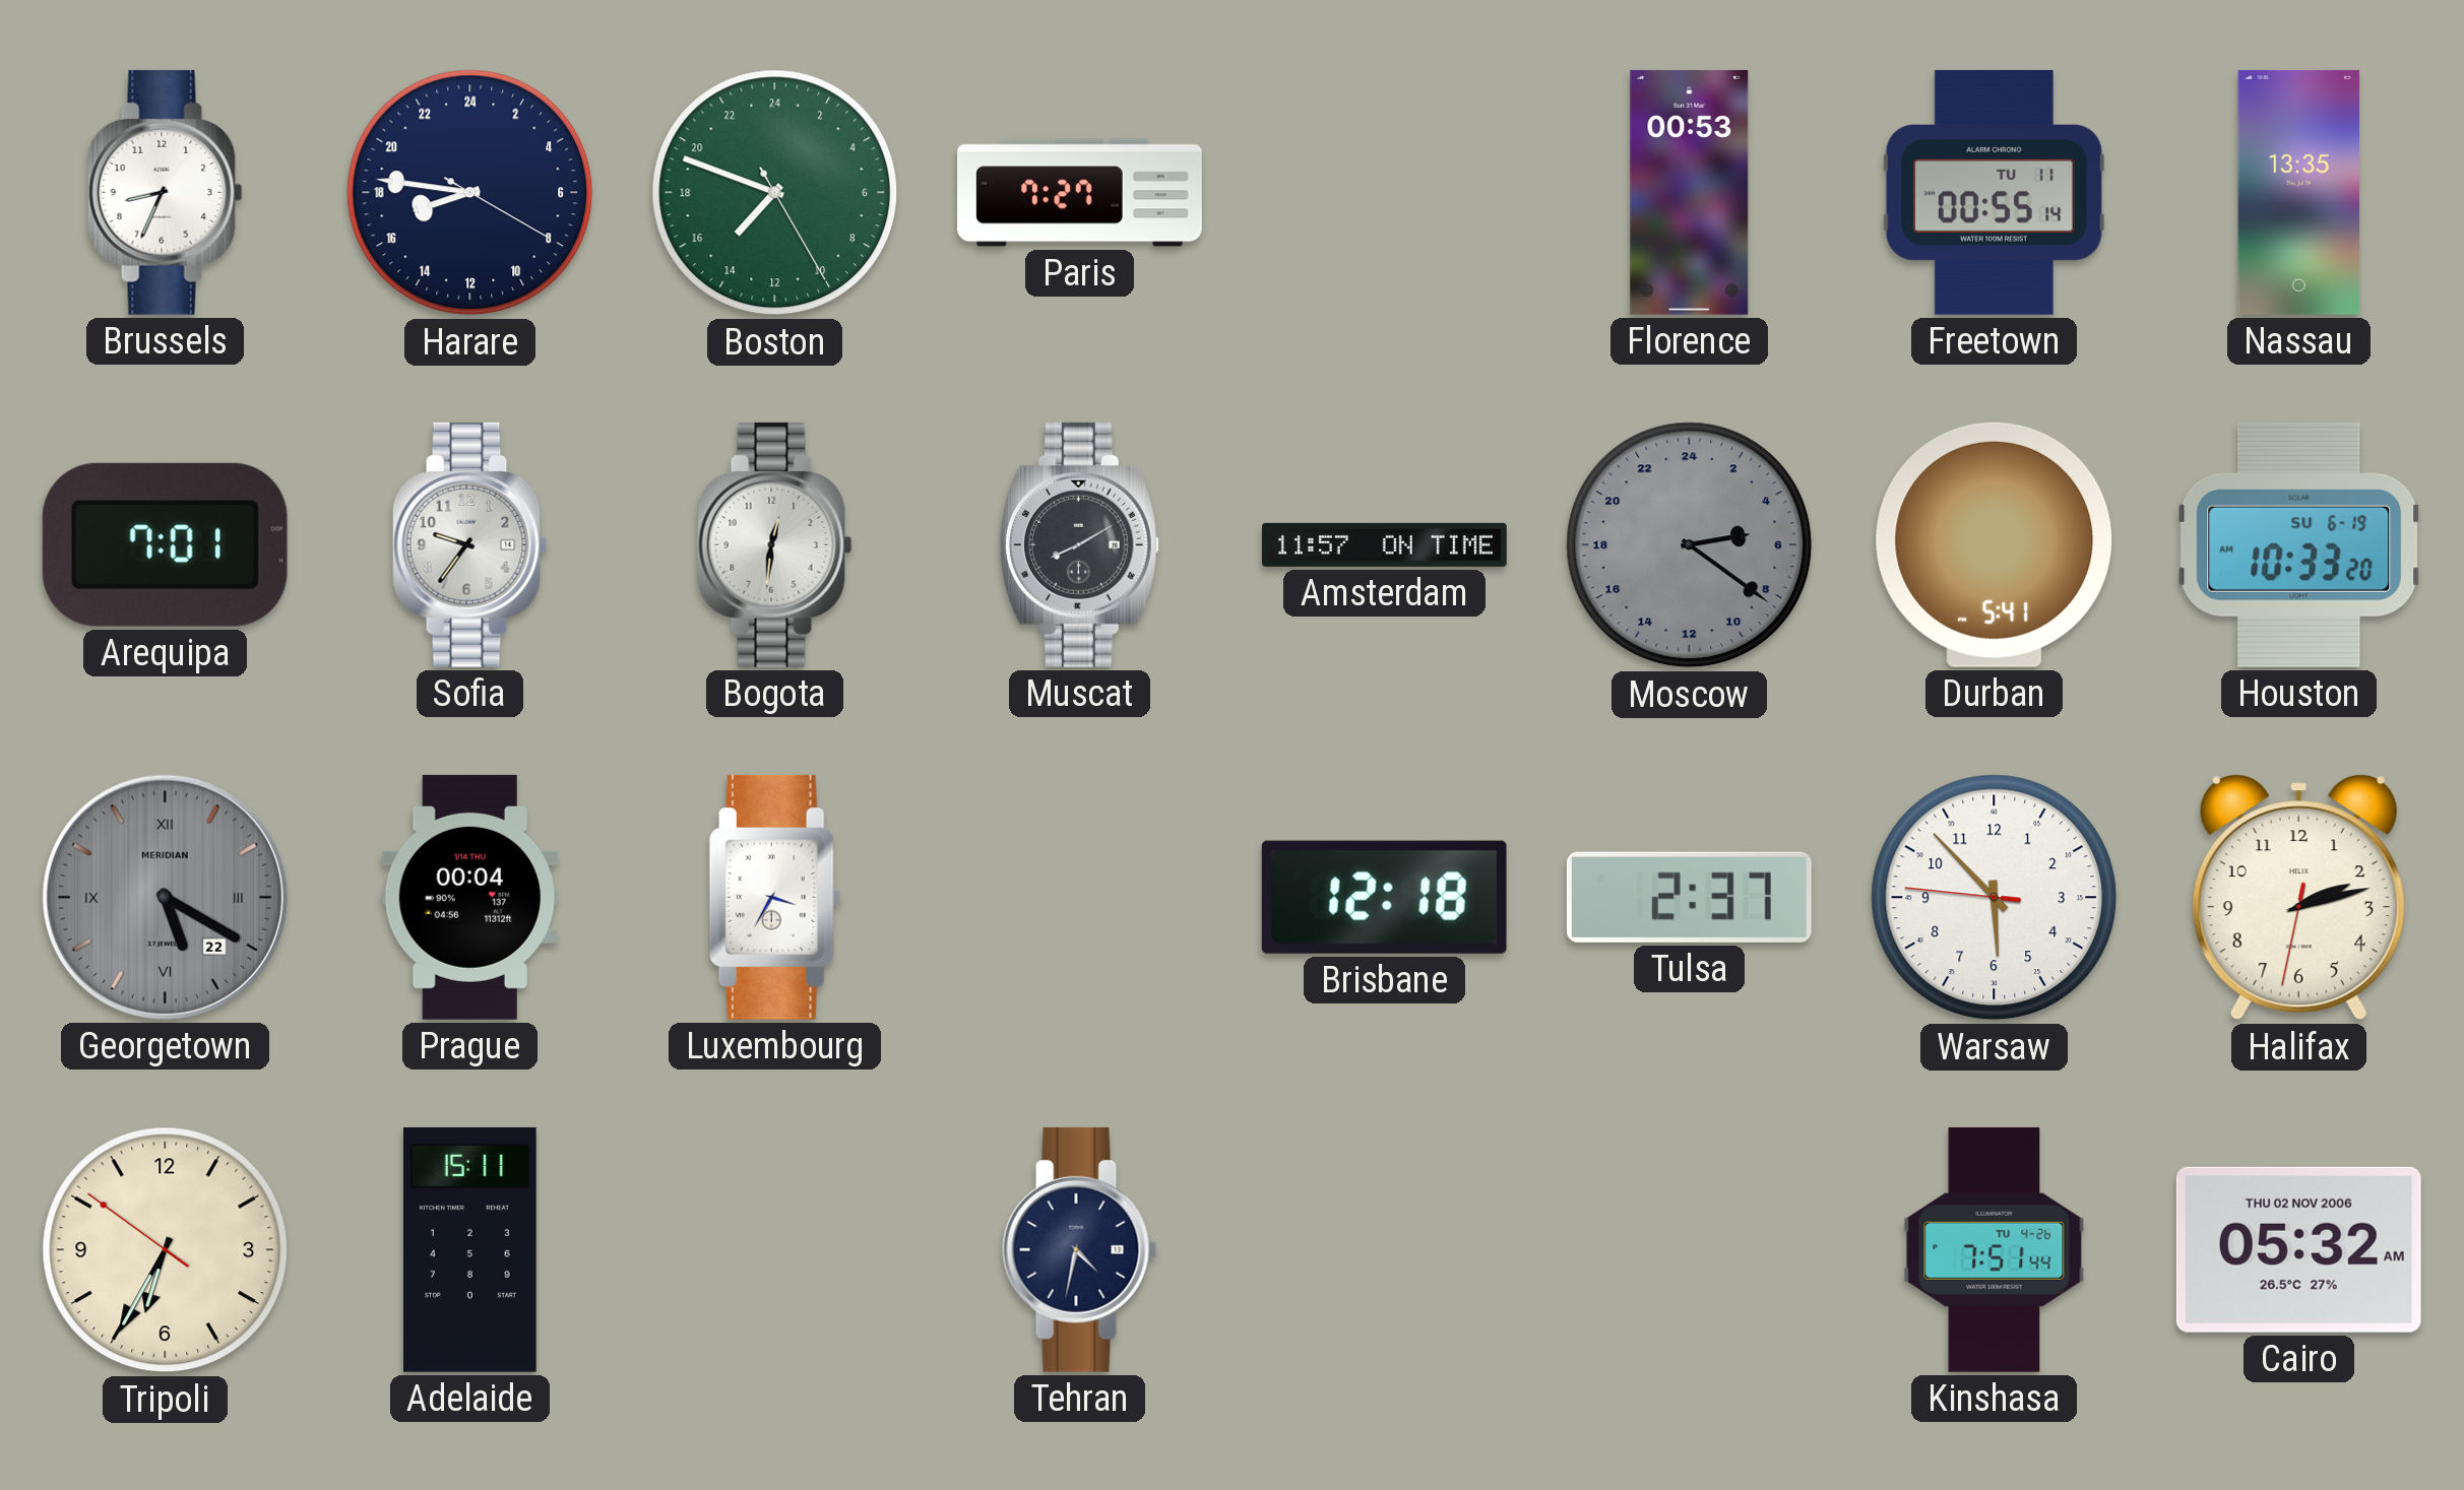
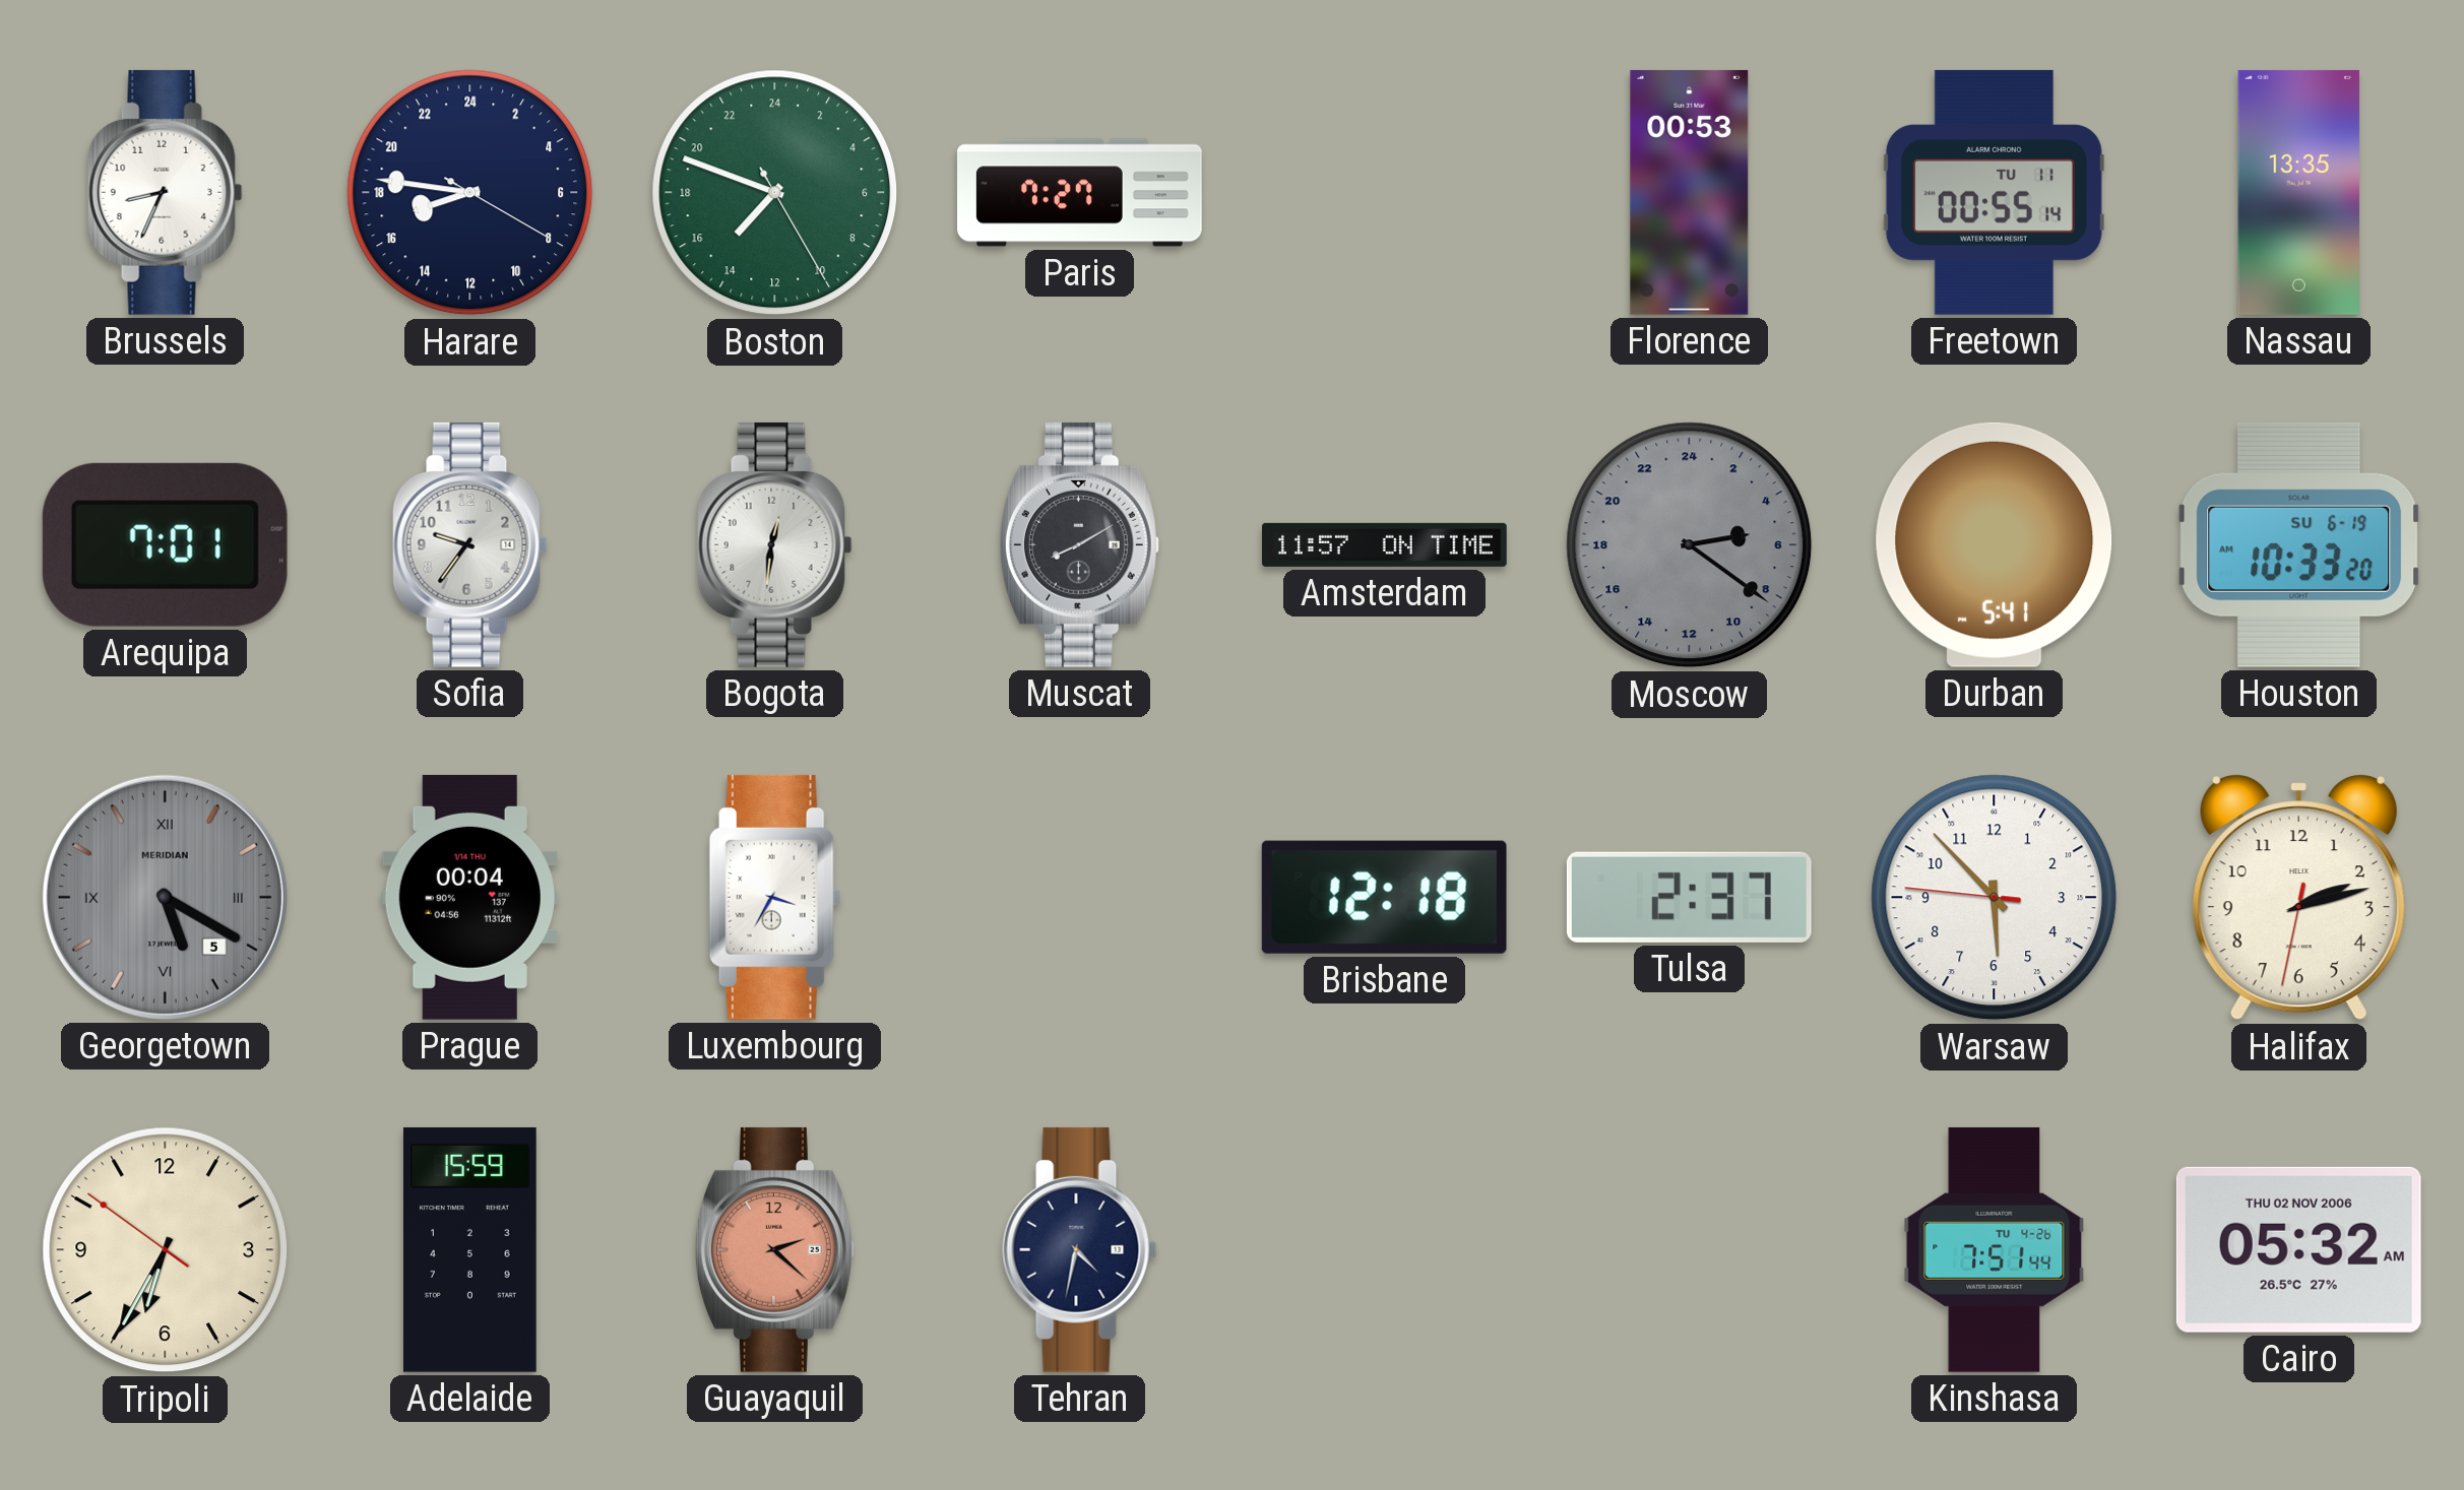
Georgetown date: 22 -> 5
Adelaide: 15:11 -> 15:59
Guayaquil: none -> 2:22
